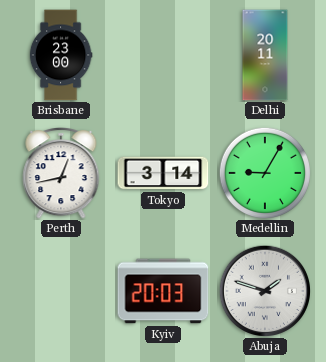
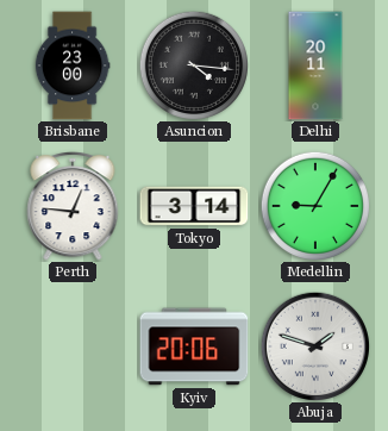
Asuncion: none -> 4:16
Perth: 12:43 -> 12:46
Kyiv: 20:03 -> 20:06
